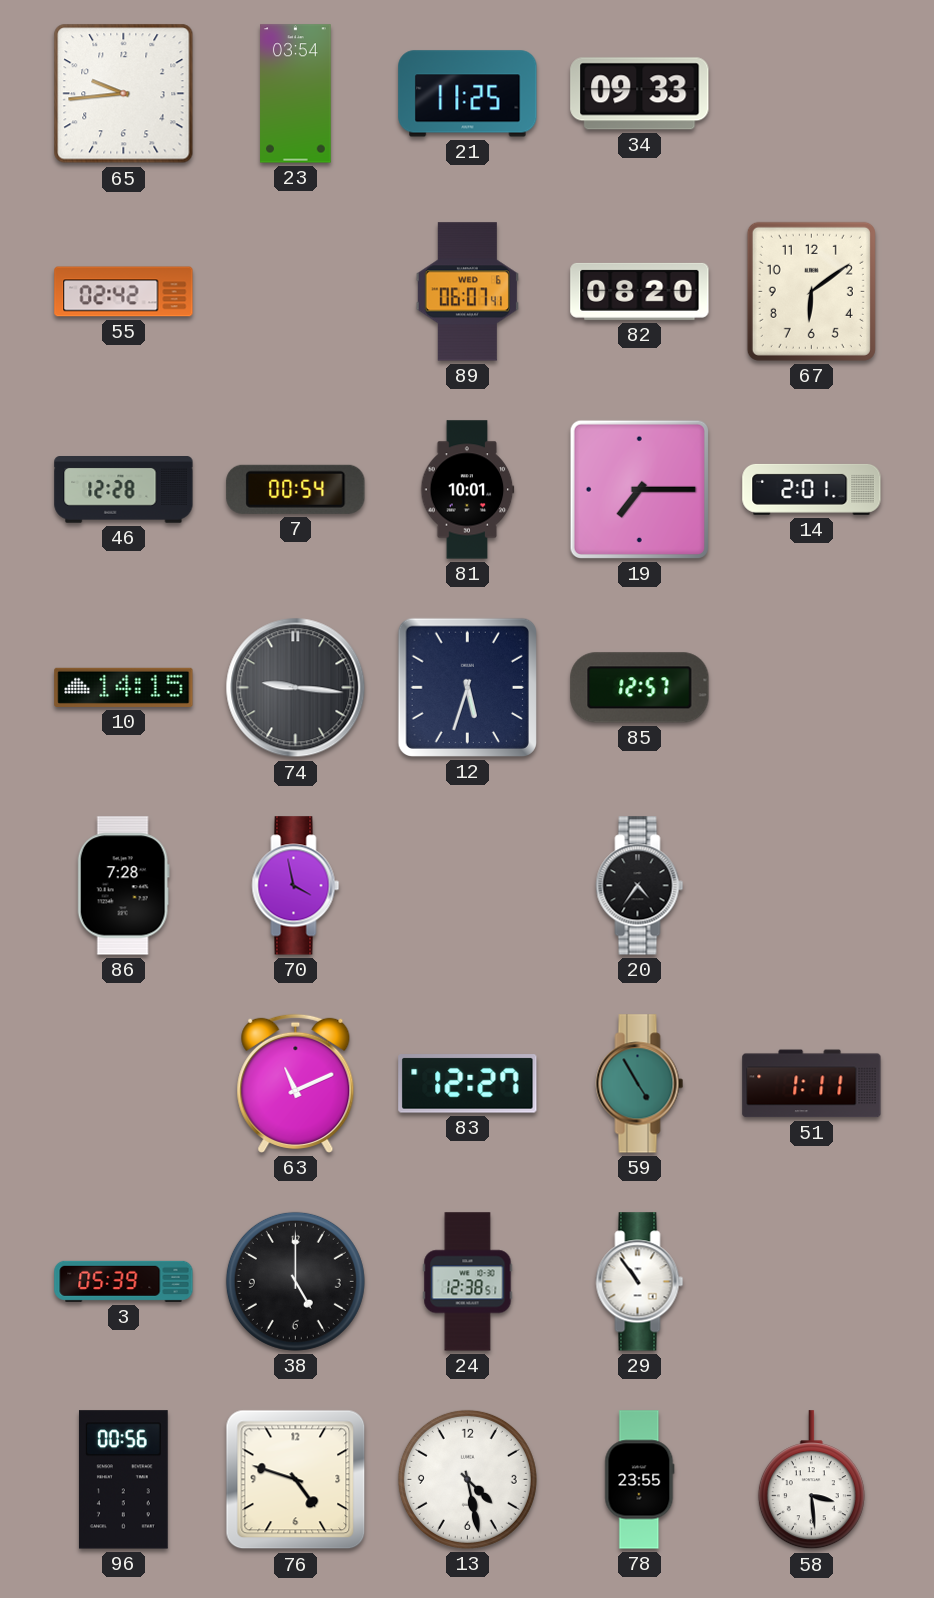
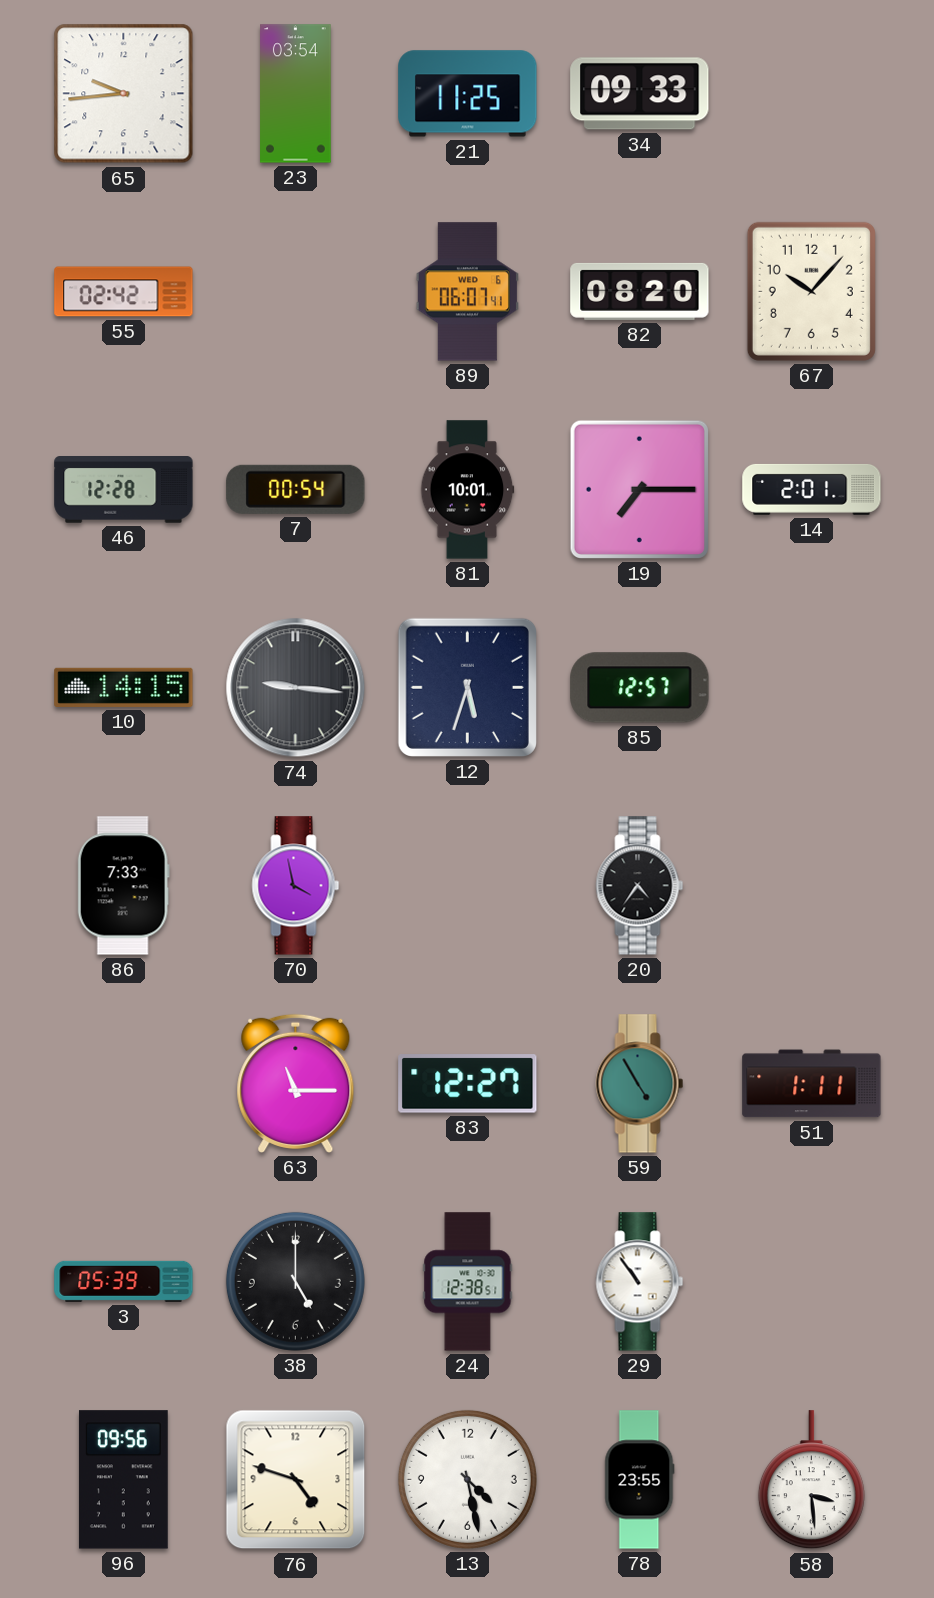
67: 6:09 -> 10:07
86: 7:28 -> 7:33
63: 11:11 -> 11:15
96: 00:56 -> 09:56
